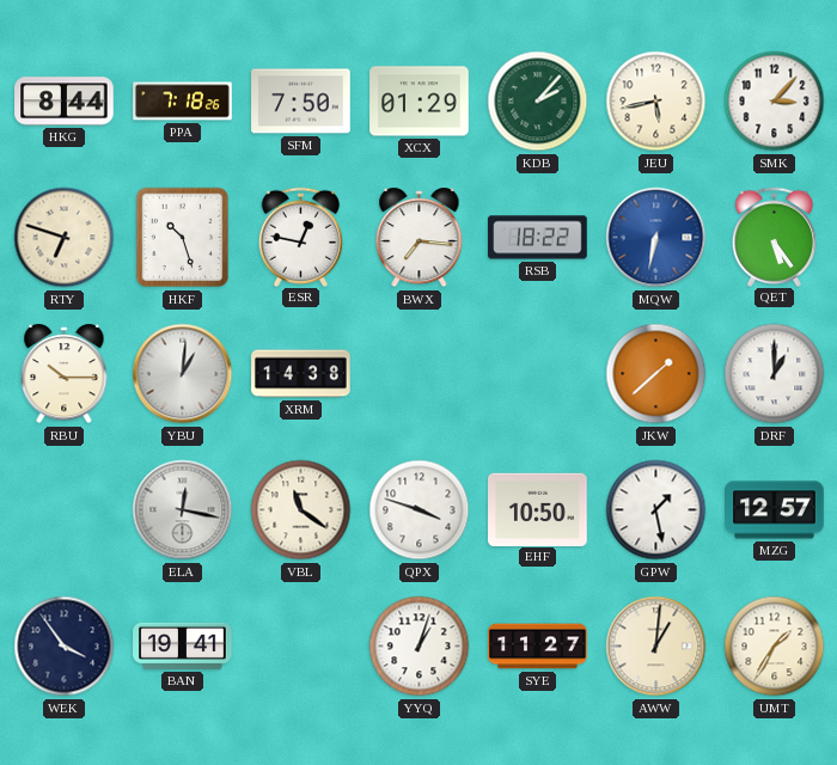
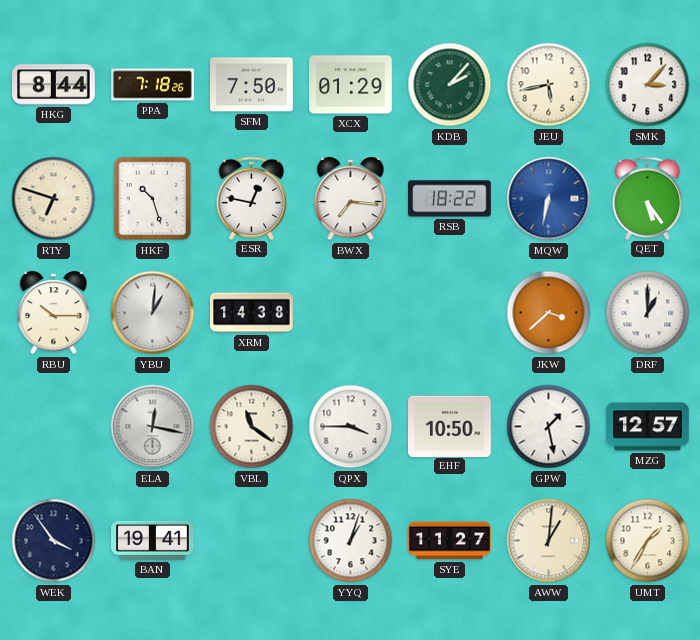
JKW: 1:38 -> 3:38
QPX: 3:48 -> 3:45
